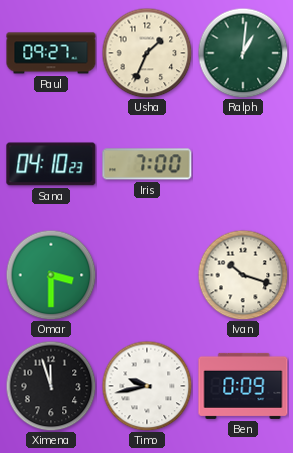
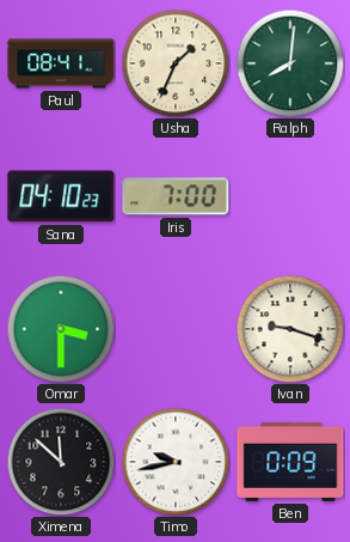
Paul: 09:27 -> 08:41
Ralph: 1:01 -> 8:01
Ivan: 10:18 -> 9:18
Ximena: 11:57 -> 11:52
